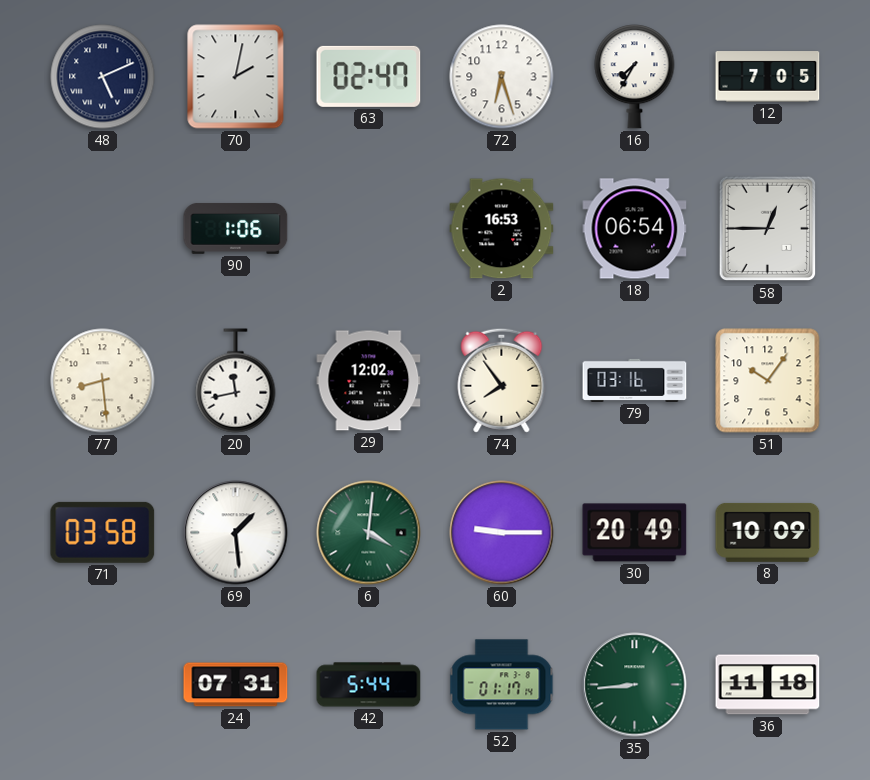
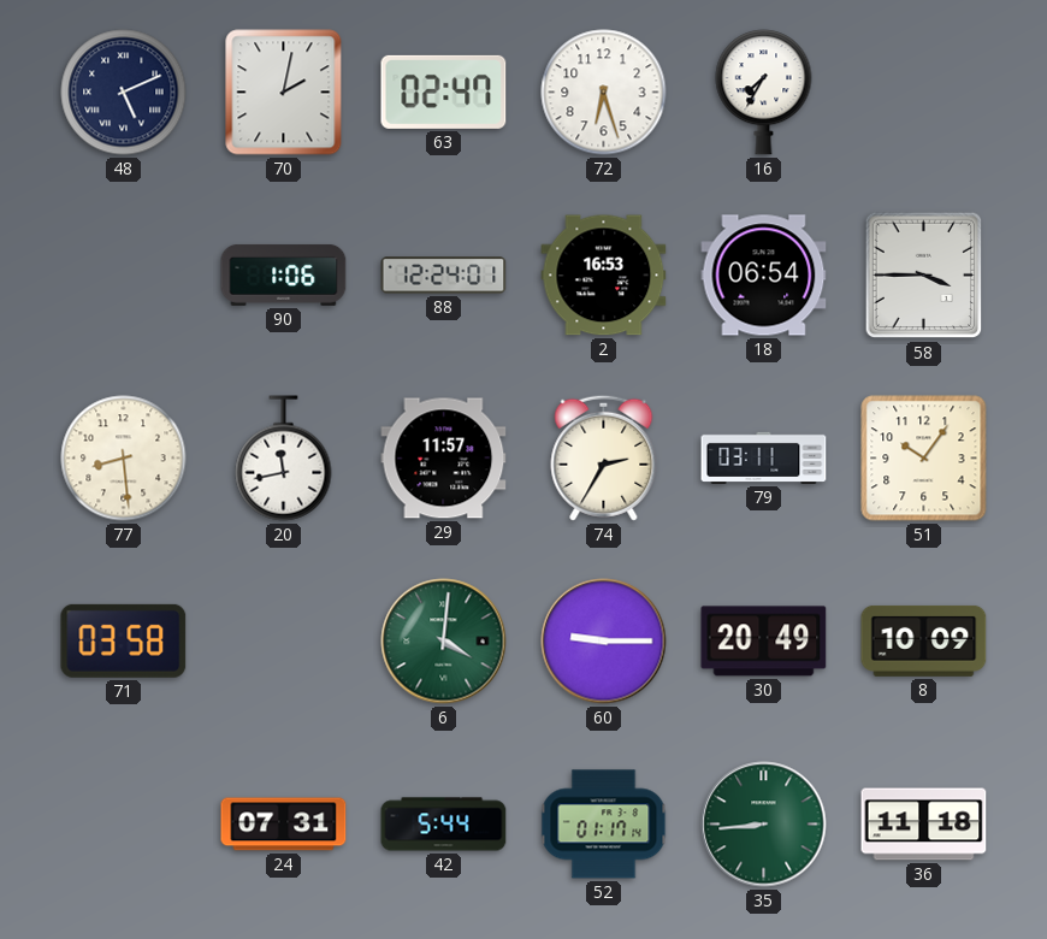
12: 7:05 -> none
88: none -> 12:24
58: 12:45 -> 3:45
29: 12:02 -> 11:57
74: 7:54 -> 2:35
79: 03:16 -> 03:11
69: 1:29 -> none
